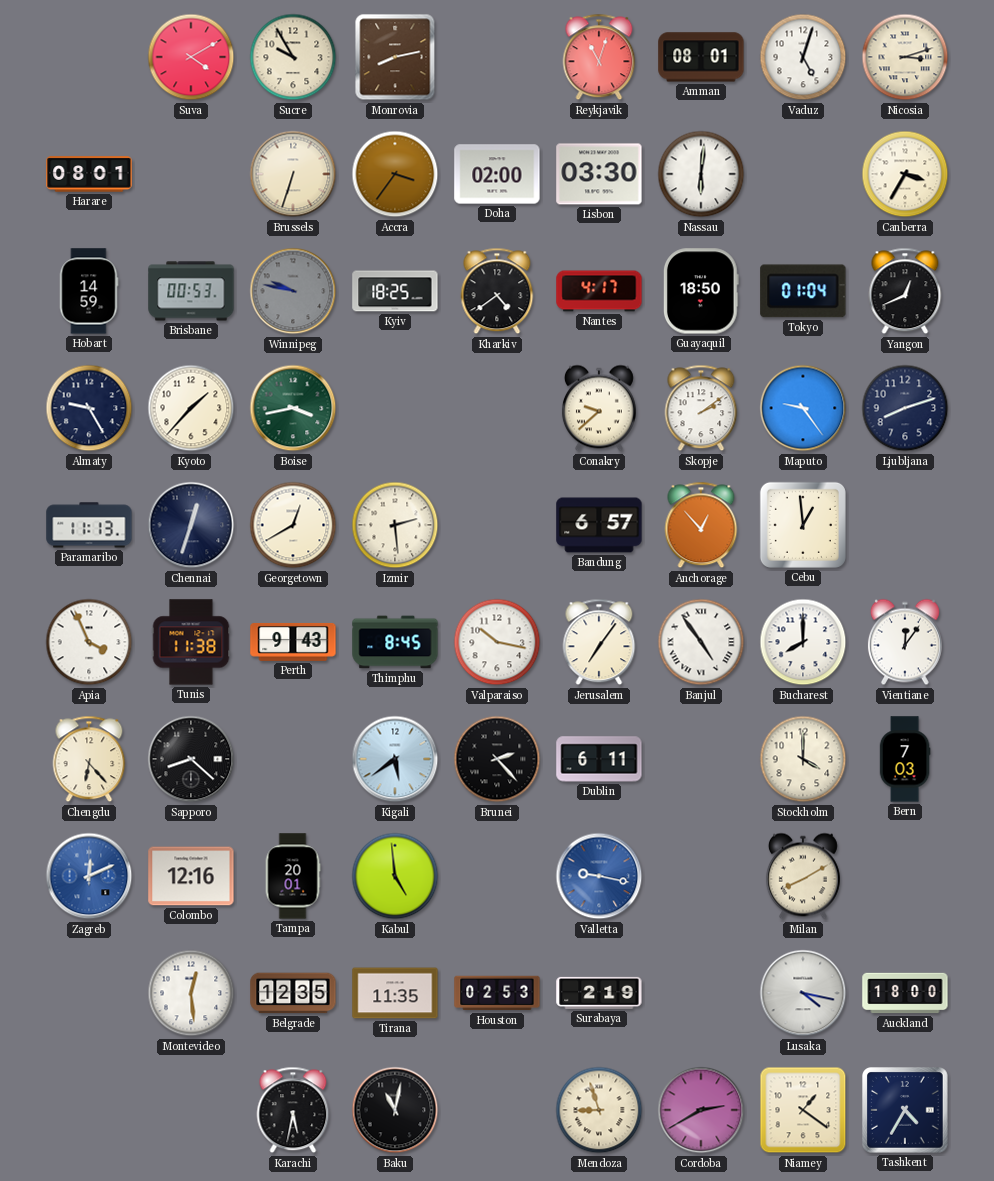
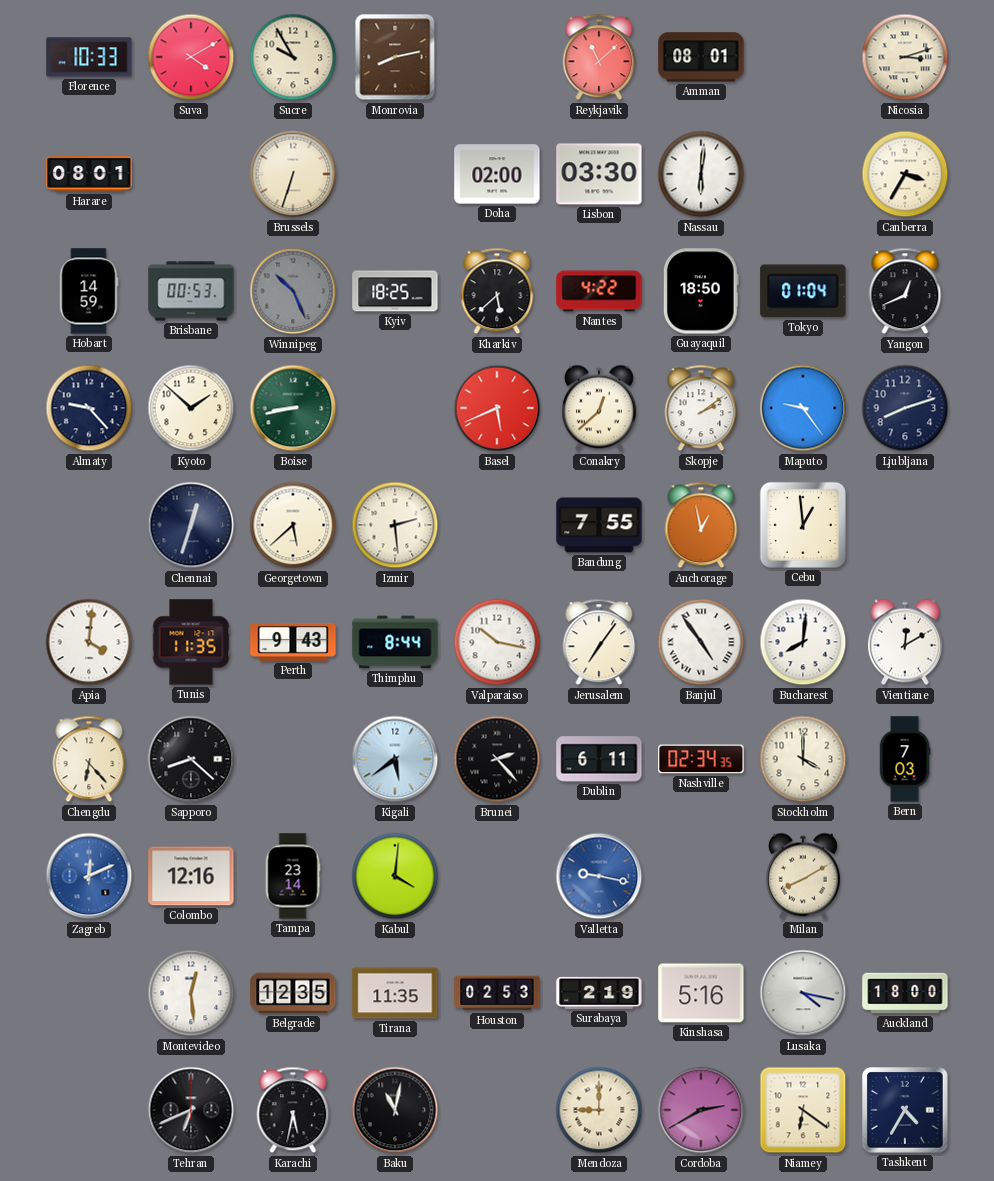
Florence: none -> 10:33
Reykjavik: 11:03 -> 11:08
Vaduz: 5:03 -> none
Accra: 3:36 -> none
Winnipeg: 9:47 -> 10:26
Kharkiv: 4:39 -> 5:38
Nantes: 4:17 -> 4:22
Almaty: 9:25 -> 9:23
Kyoto: 1:37 -> 1:52
Boise: 3:43 -> 8:43
Basel: none -> 5:41
Conakry: 9:38 -> 12:38
Paramaribo: 11:13 -> none
Georgetown: 12:40 -> 5:38
Bandung: 6:57 -> 7:55
Anchorage: 12:53 -> 12:58
Apia: 3:56 -> 4:01
Tunis: 11:38 -> 11:35
Thimphu: 8:45 -> 8:44
Bucharest: 8:00 -> 8:01
Vientiane: 12:06 -> 12:10
Nashville: none -> 02:34
Tampa: 20:01 -> 23:14
Kabul: 4:59 -> 4:01
Kinshasa: none -> 5:16
Tehran: none -> 6:41
Mendoza: 8:57 -> 9:00
Niamey: 1:21 -> 6:21
